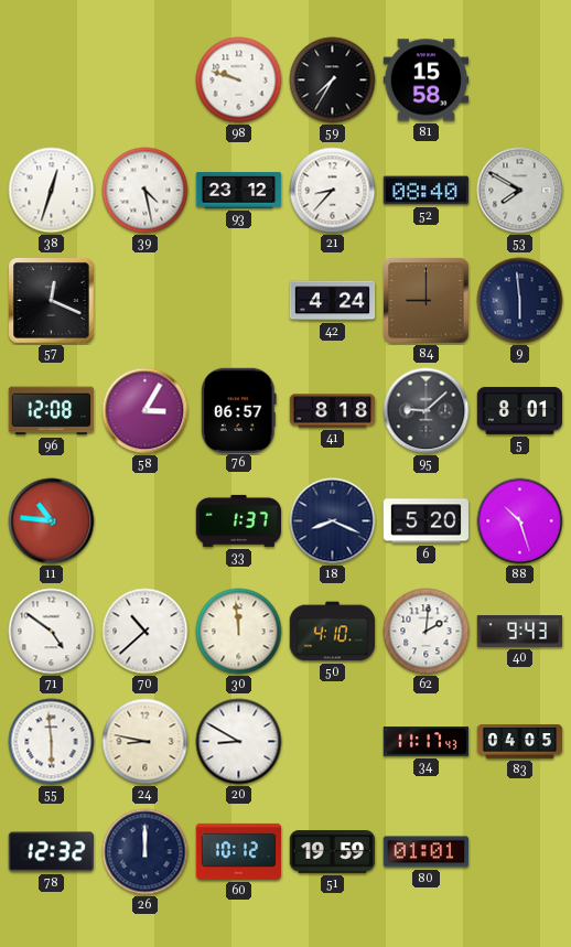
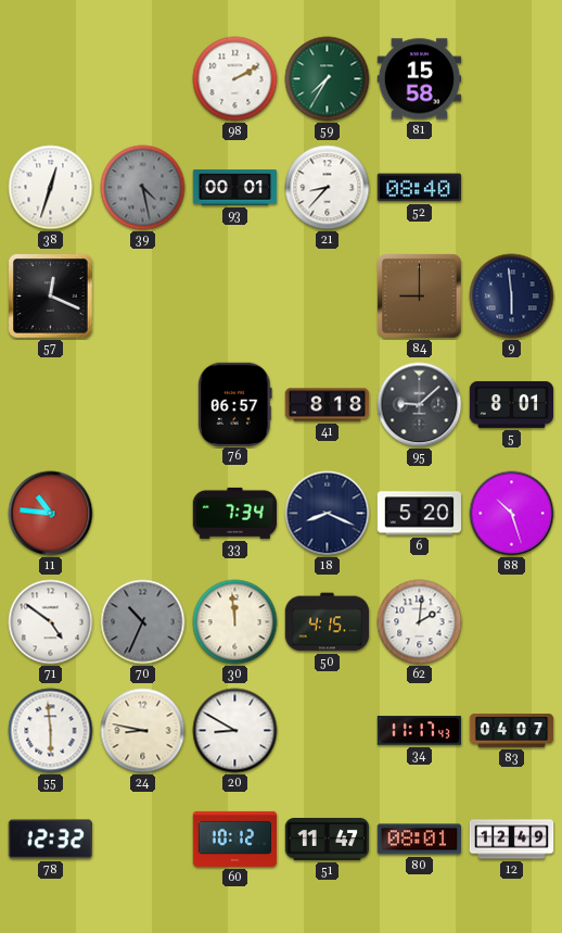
98: 9:48 -> 2:10
59 dial: black -> green
39 dial: white -> grey
93: 23:12 -> 00:01
53: 7:50 -> none
42: 4:24 -> none
96: 12:08 -> none
58: 3:05 -> none
33: 1:37 -> 7:34
70: 10:38 -> 10:34
70 dial: white -> grey
50: 4:10 -> 4:15
40: 9:43 -> none
83: 04:05 -> 04:07
26: 12:00 -> none
51: 19:59 -> 11:47
80: 01:01 -> 08:01
12: none -> 12:49
